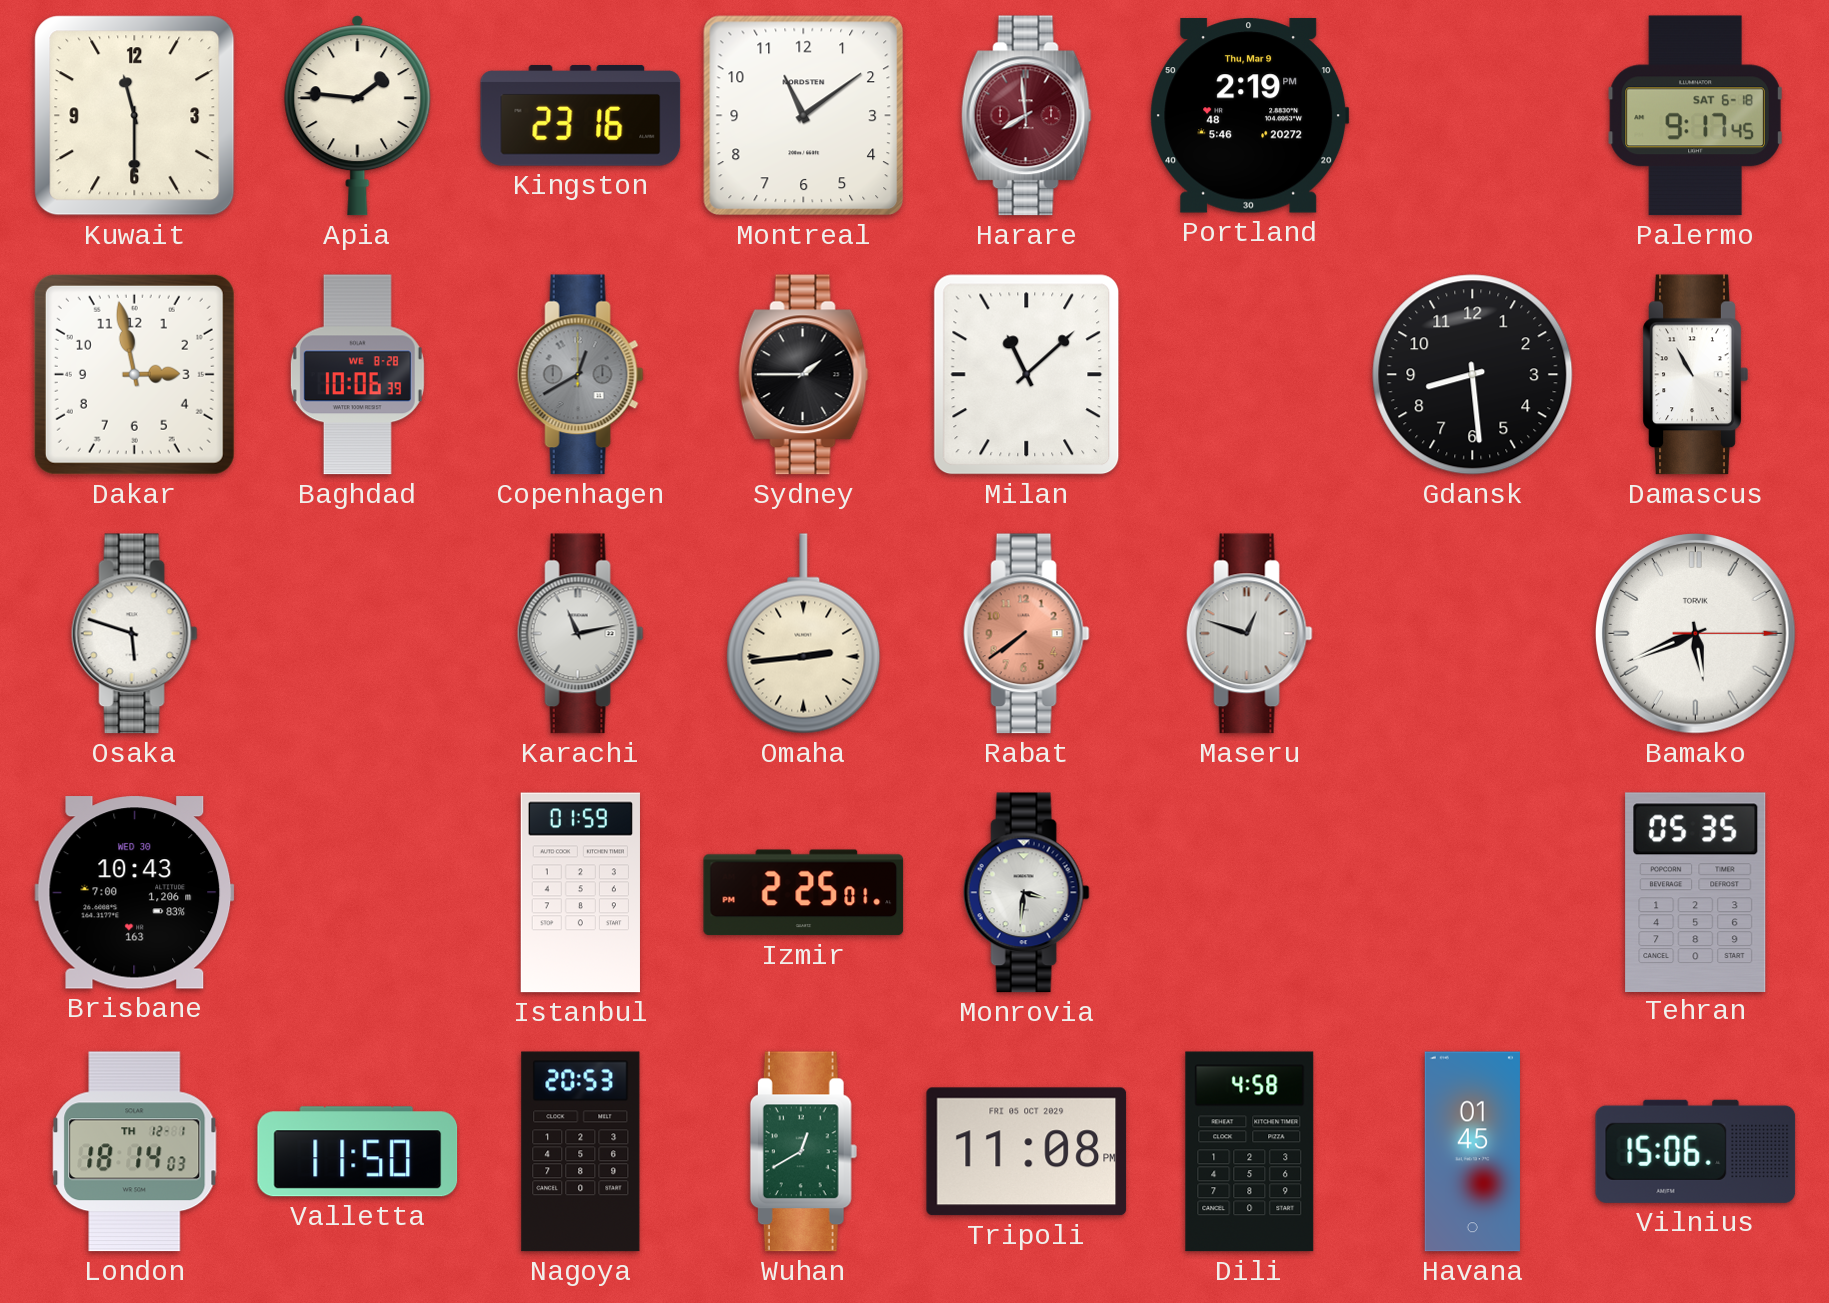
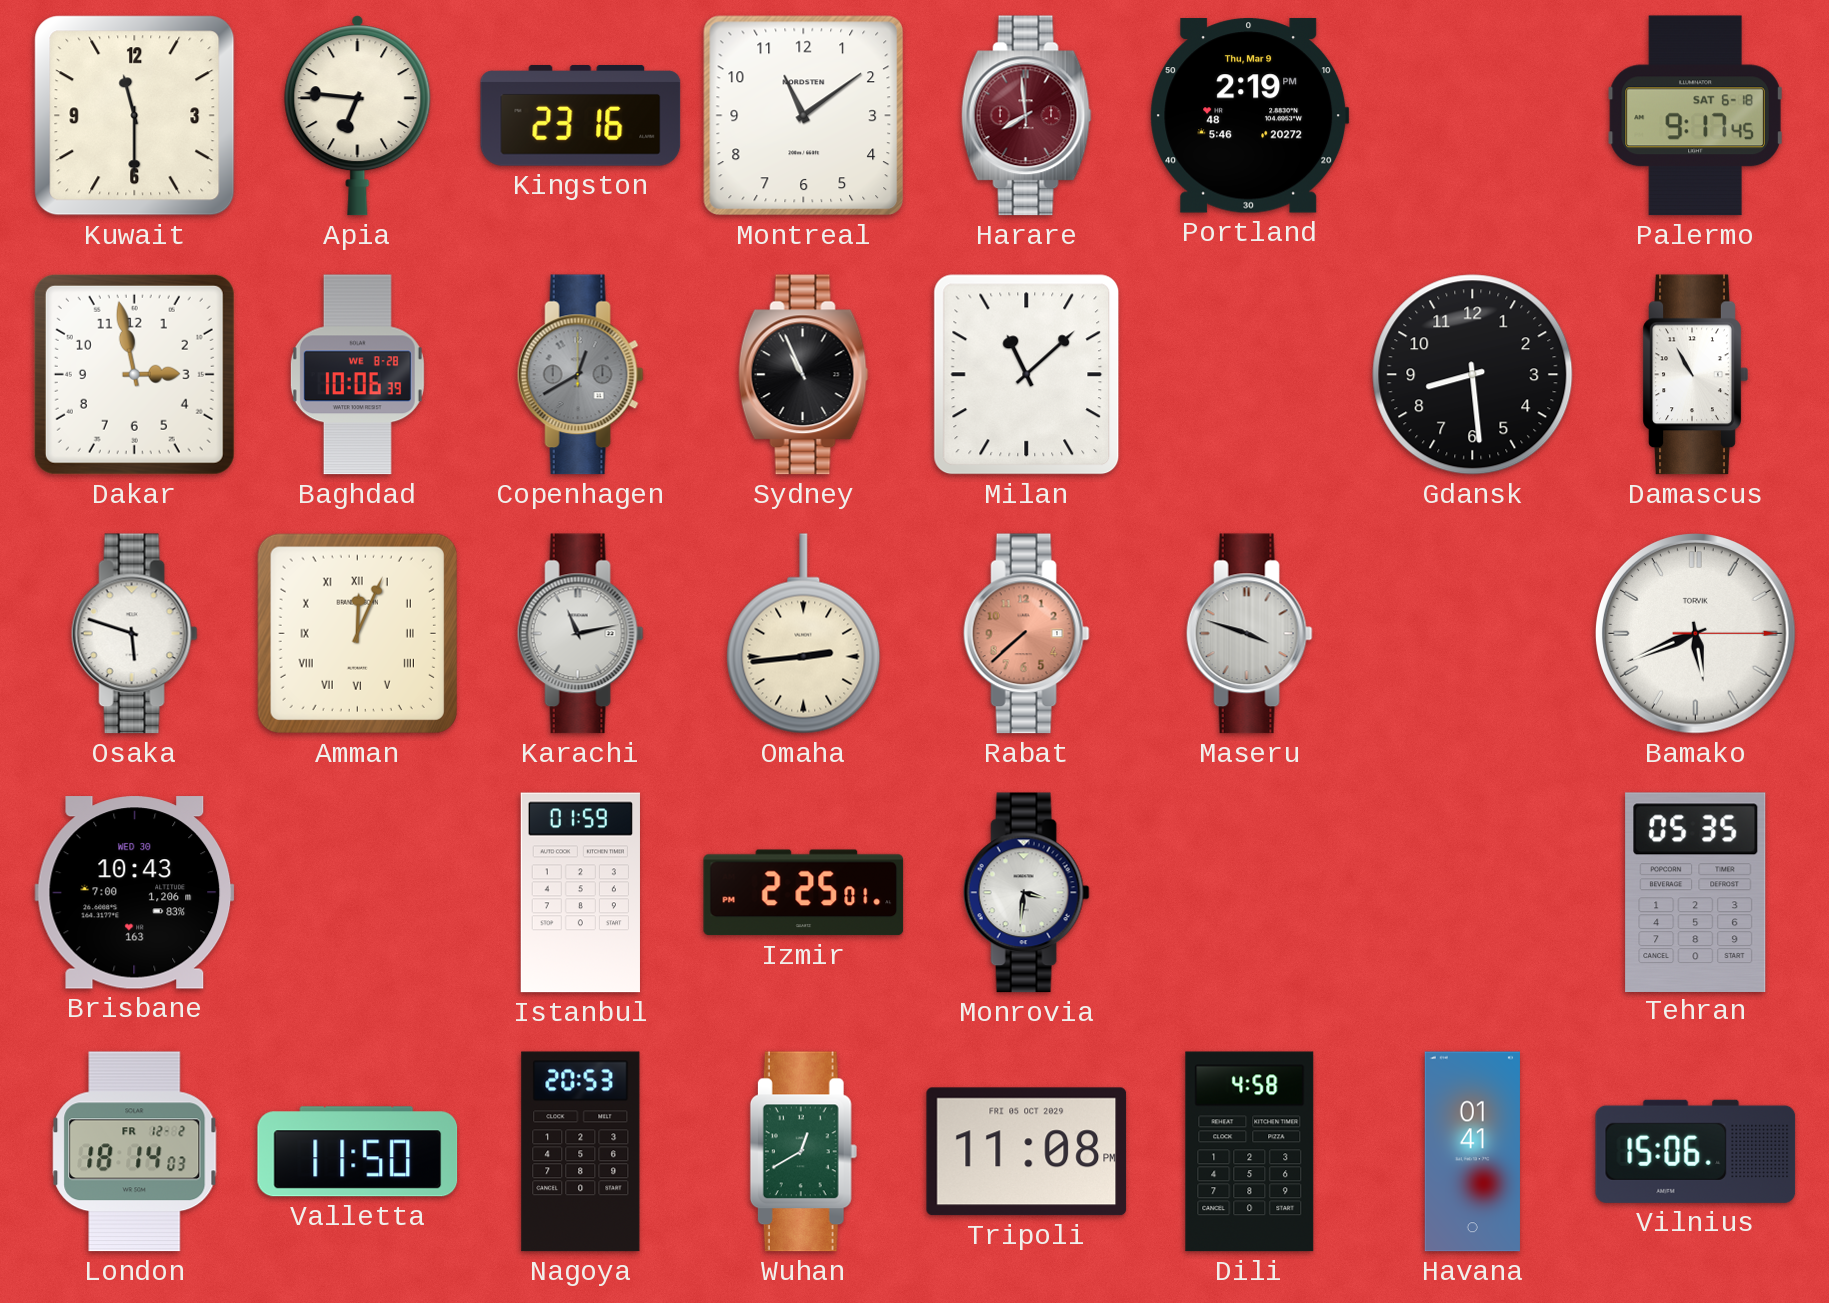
Apia: 1:46 -> 6:46
Sydney: 1:45 -> 10:56
Amman: none -> 12:04
Rabat: 7:39 -> 7:38
Maseru: 12:48 -> 3:48
London date: TH 12-1 -> FR 12-2
Havana: 01:45 -> 01:41
